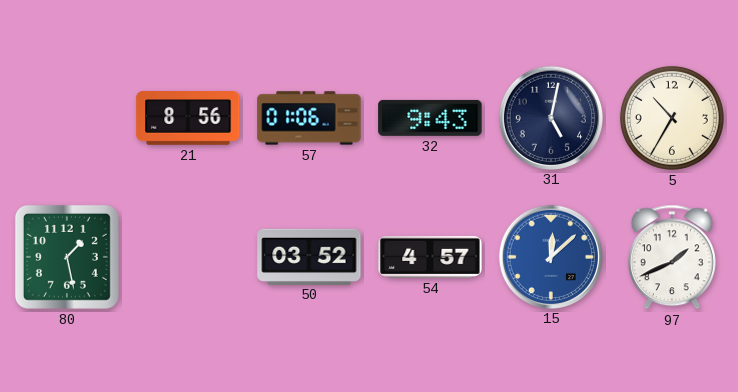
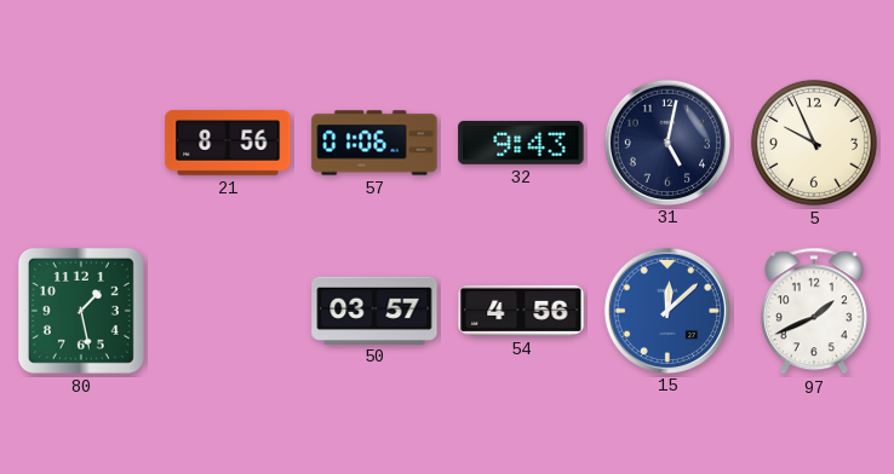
5: 10:35 -> 9:56
50: 03:52 -> 03:57
54: 4:57 -> 4:56
